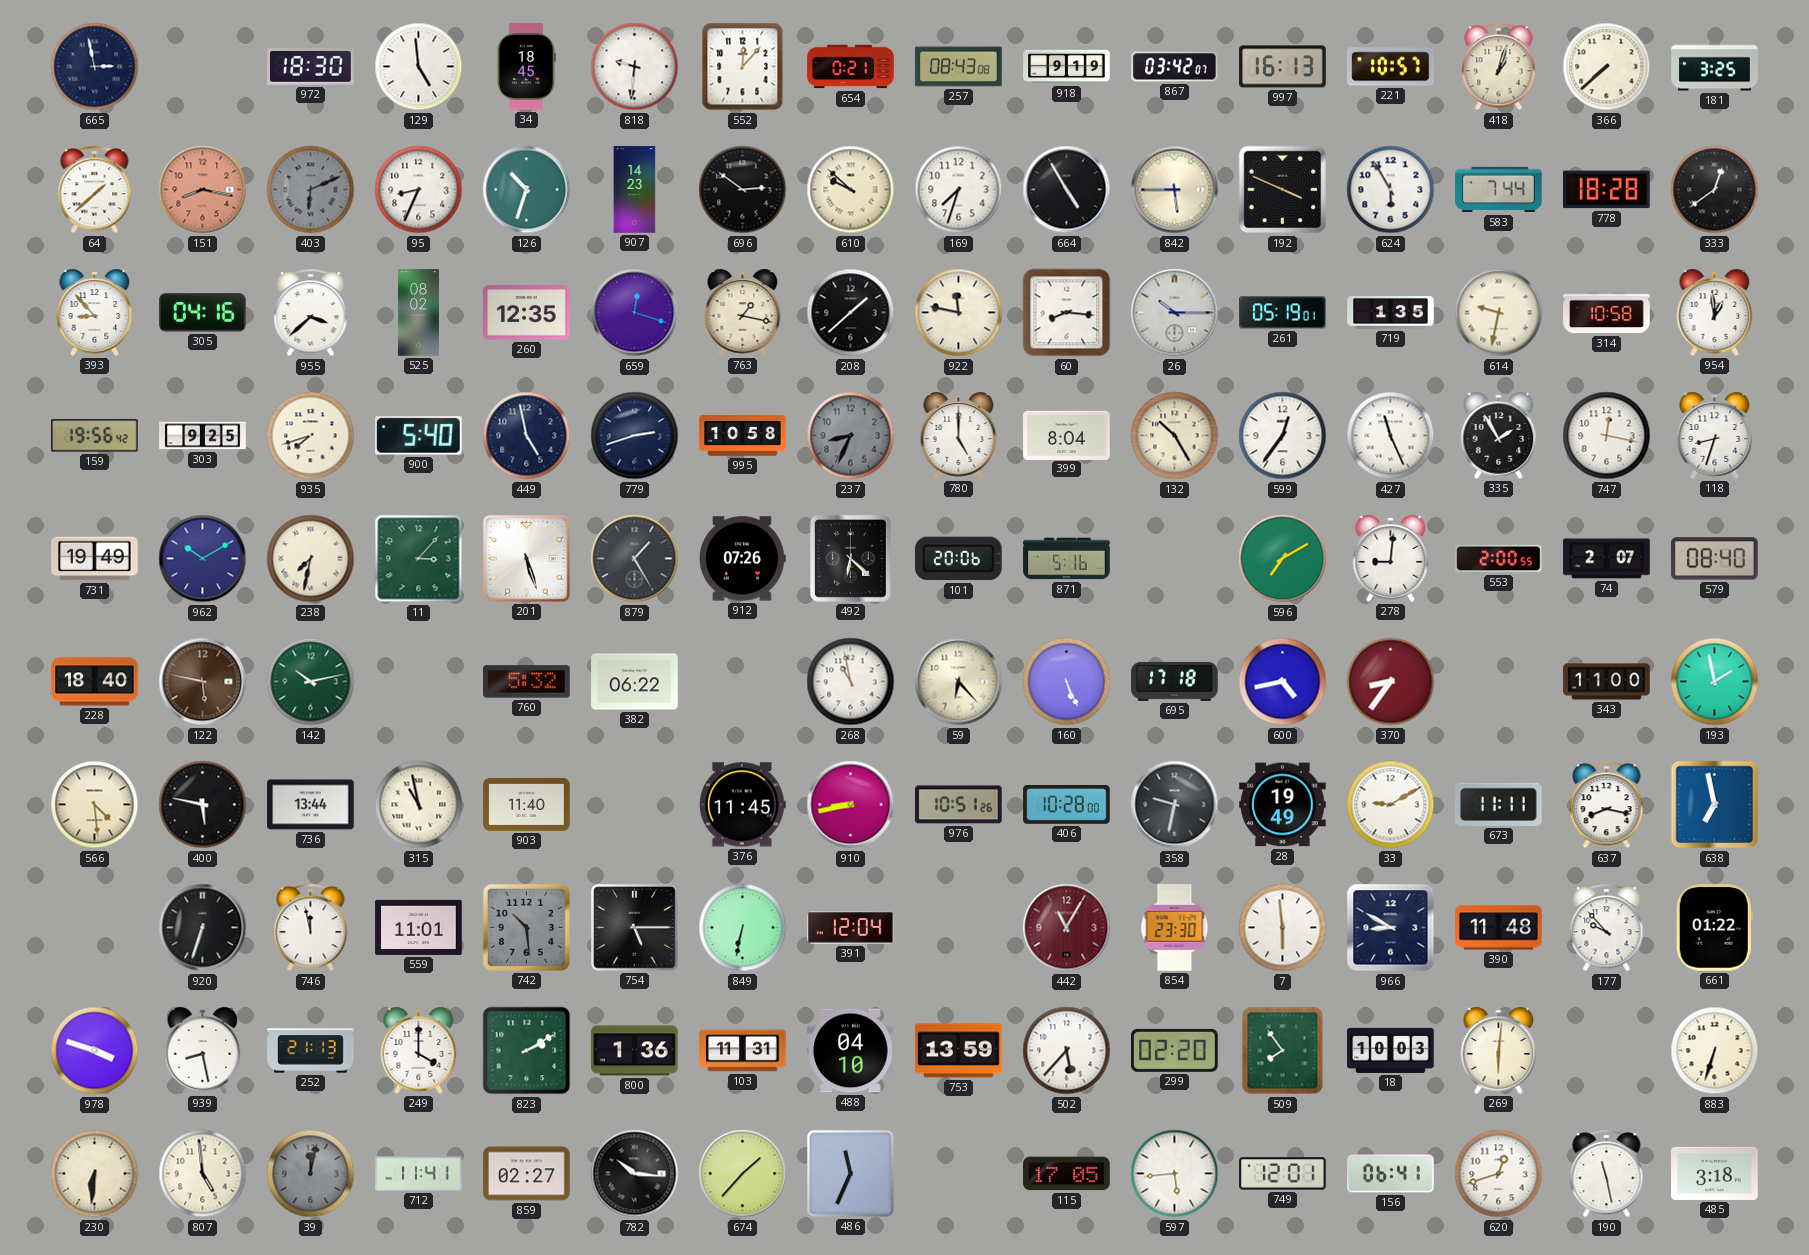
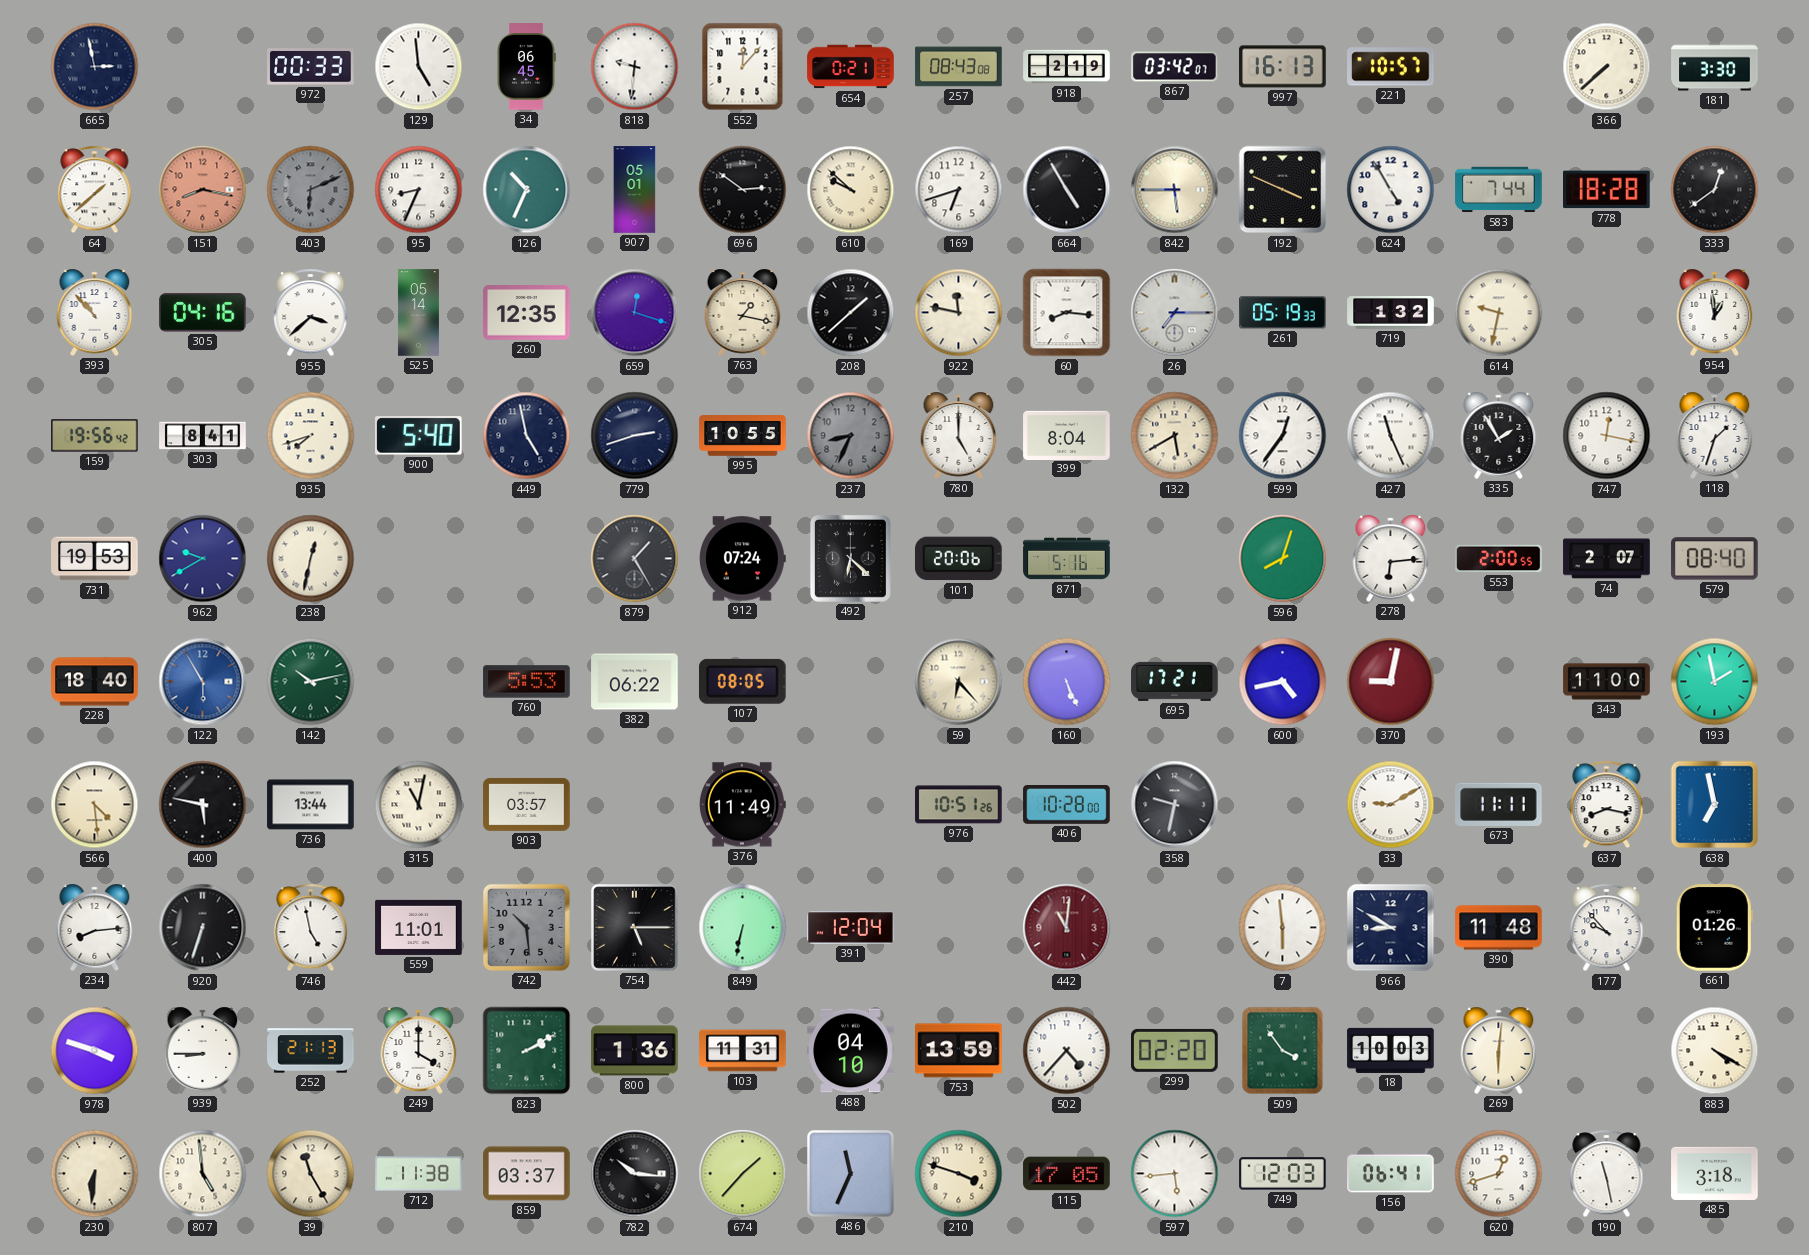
972: 18:30 -> 00:33
34: 18:45 -> 06:45
918: 9:19 -> 2:19
418: 1:03 -> none
181: 3:25 -> 3:30
126: 10:33 -> 10:34
907: 14:23 -> 05:01
169: 7:33 -> 6:42
624: 5:55 -> 4:55
393: 8:53 -> 10:53
525: 08:02 -> 05:14
26: 10:15 -> 7:15
261: 05:19:01 -> 05:19:33
719: 1:35 -> 1:32
314: 10:58 -> none
303: 9:25 -> 8:41
995: 10:58 -> 10:55
132: 10:25 -> 5:40
118: 8:33 -> 1:33
731: 19:49 -> 19:53
962: 10:10 -> 9:40
238: 7:32 -> 12:32
11: 3:07 -> none
201: 5:27 -> none
912: 07:26 -> 07:24
596: 7:10 -> 8:03
278: 9:01 -> 6:14
122: 5:47 -> 5:55
122 dial: brown -> blue
760: 5:32 -> 5:53
107: none -> 08:05
268: 10:58 -> none
695: 17:18 -> 17:21
370: 8:36 -> 9:02
315: 10:58 -> 11:02
903: 11:40 -> 03:57
376: 11:45 -> 11:49
910: 8:43 -> none
28: 19:49 -> none
234: none -> 8:14
746: 11:58 -> 4:58
442: 11:05 -> 11:01
854: 23:30 -> none
661: 01:22 -> 01:26
939: 8:28 -> 8:45
502: 5:37 -> 4:37
509: 7:54 -> 3:54
883: 6:33 -> 4:20
39: 12:02 -> 11:25
39 dial: grey -> cream
712: 11:41 -> 11:38
859: 02:27 -> 03:37
210: none -> 3:48
749: 12:01 -> 12:03
